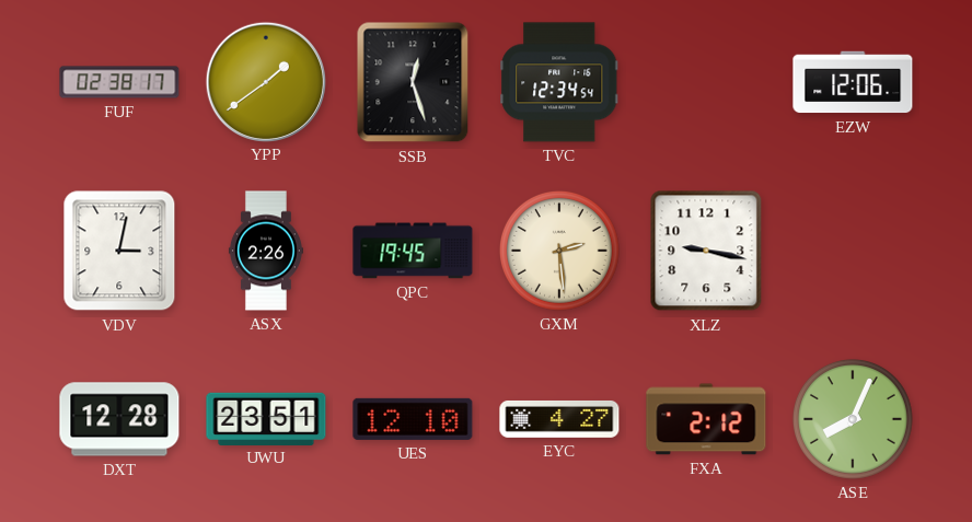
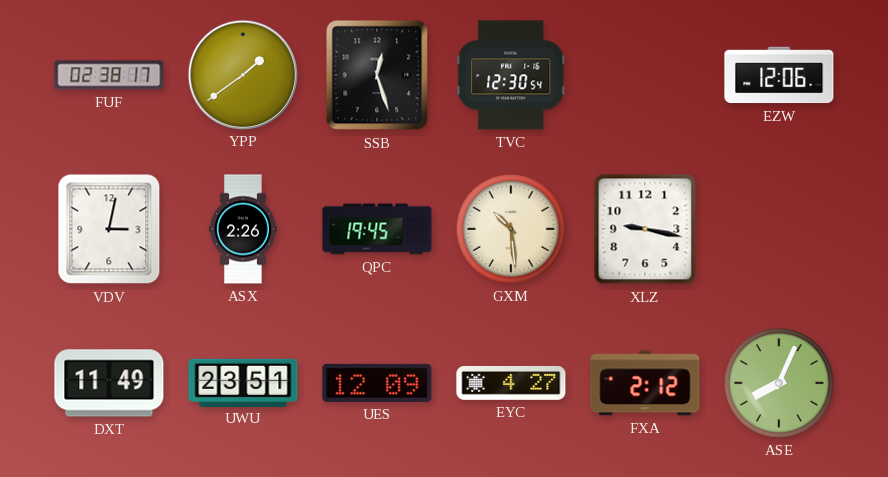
TVC: 12:34 -> 12:30
GXM: 2:29 -> 10:29
DXT: 12:28 -> 11:49
UES: 12:10 -> 12:09
